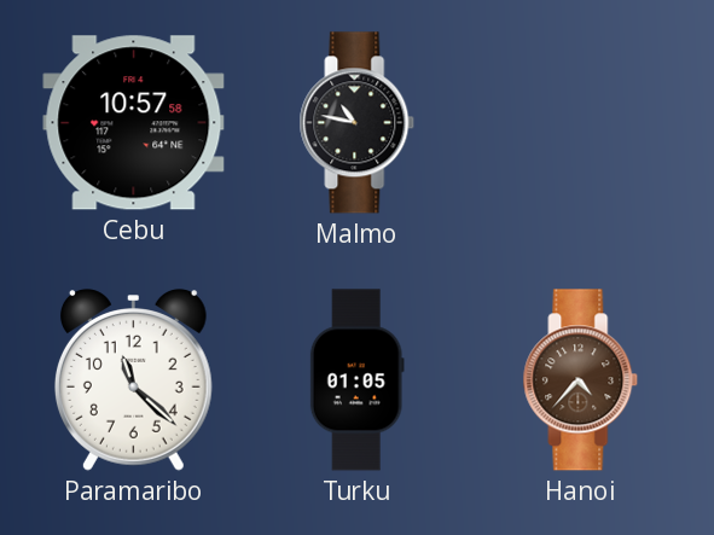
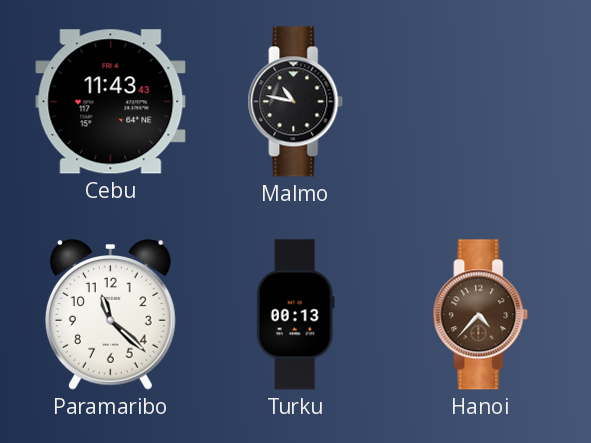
Cebu: 10:57 -> 11:43
Turku: 01:05 -> 00:13
